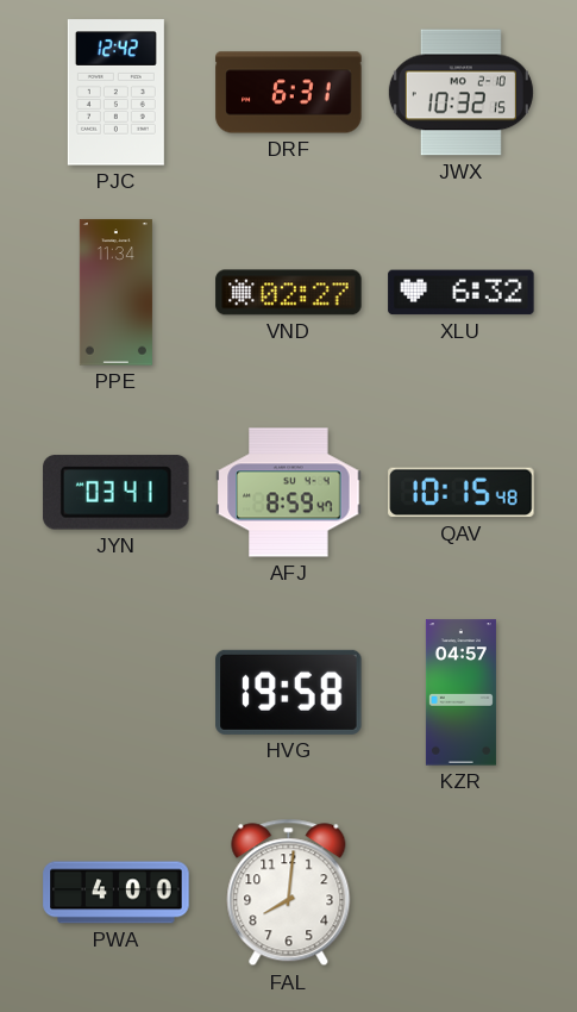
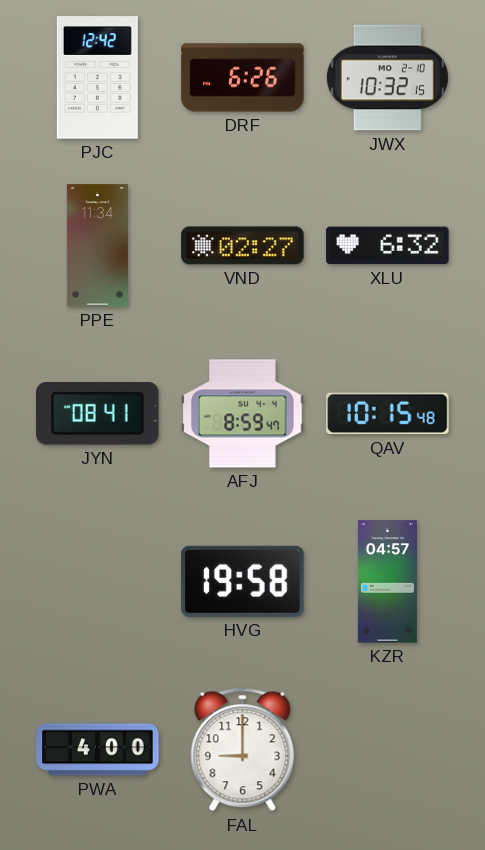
DRF: 6:31 -> 6:26
JYN: 03:41 -> 08:41
FAL: 8:01 -> 9:00
